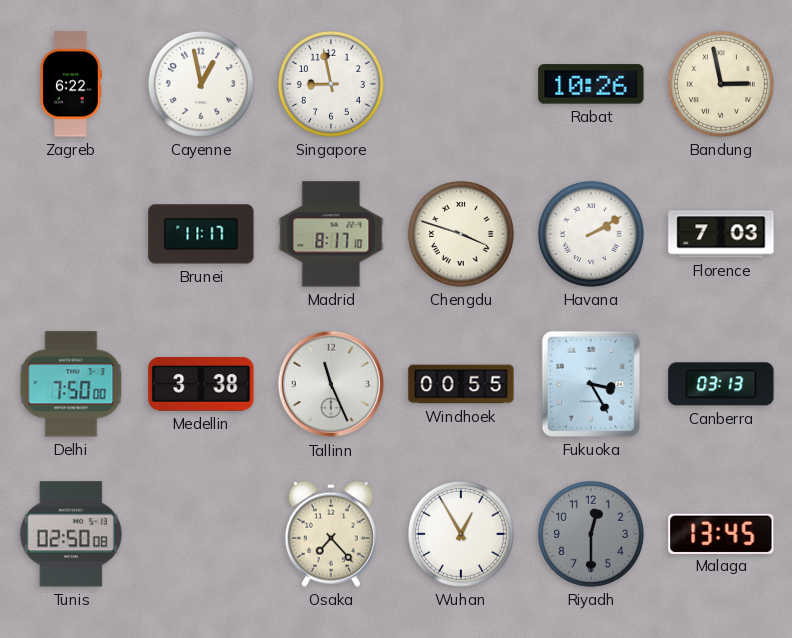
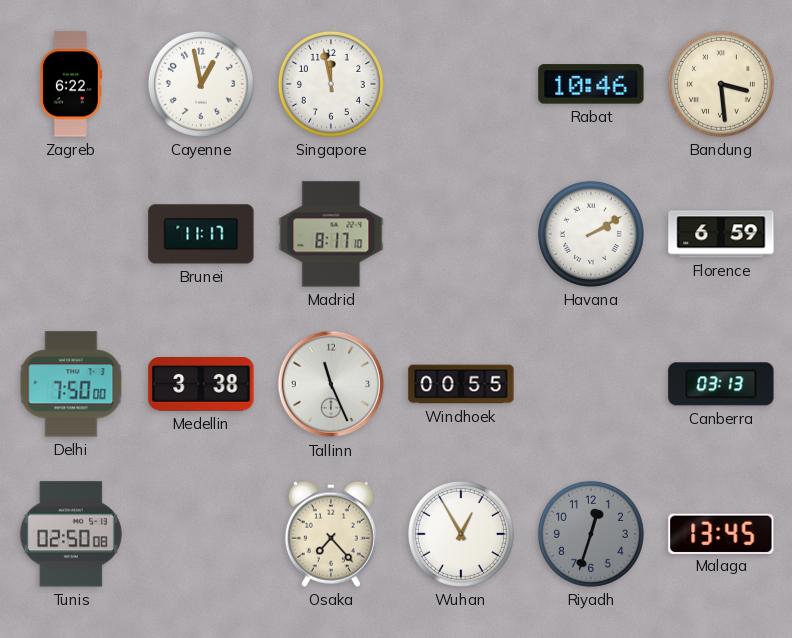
Singapore: 8:58 -> 11:58
Rabat: 10:26 -> 10:46
Bandung: 2:58 -> 3:29
Chengdu: 3:48 -> none
Florence: 7:03 -> 6:59
Fukuoka: 3:25 -> none
Riyadh: 12:30 -> 12:33
